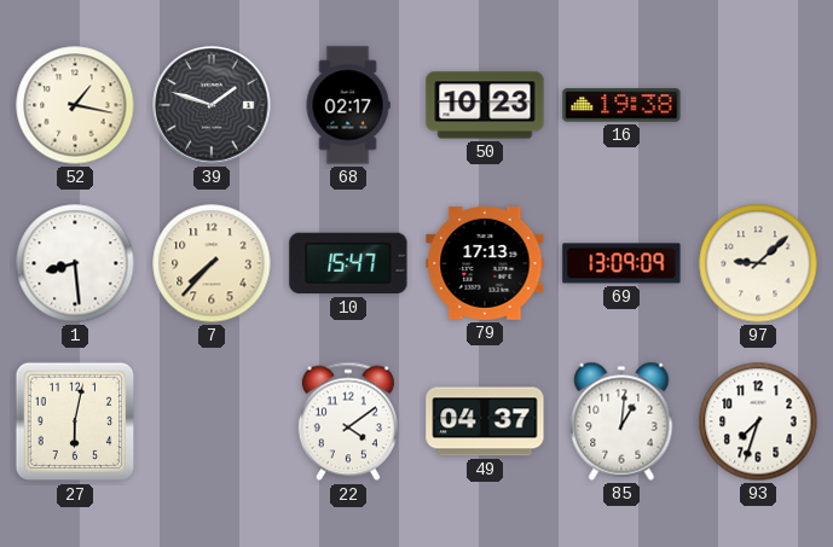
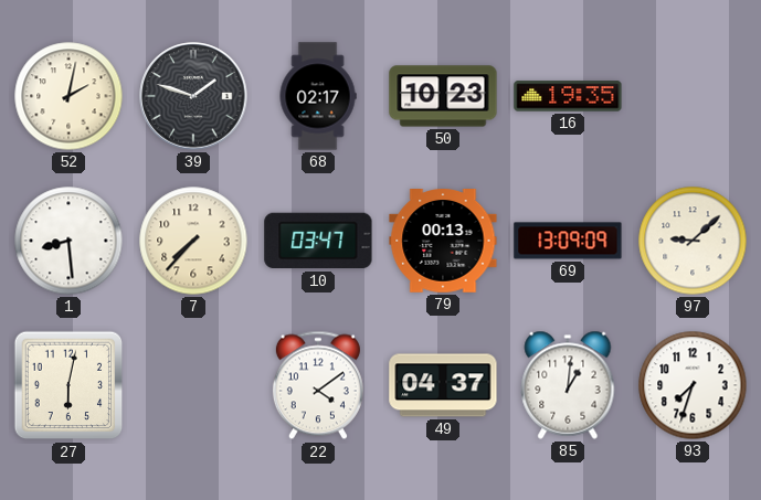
52: 1:17 -> 2:02
16: 19:38 -> 19:35
10: 15:47 -> 03:47
79: 17:13 -> 00:13
